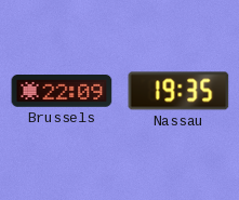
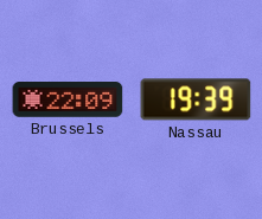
Nassau: 19:35 -> 19:39
